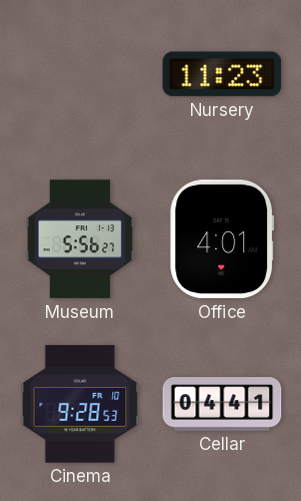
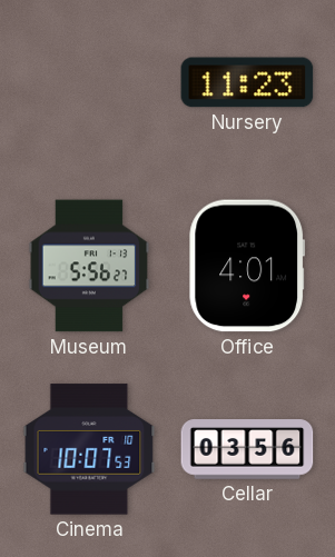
Cinema: 9:28 -> 10:07
Cellar: 04:41 -> 03:56
